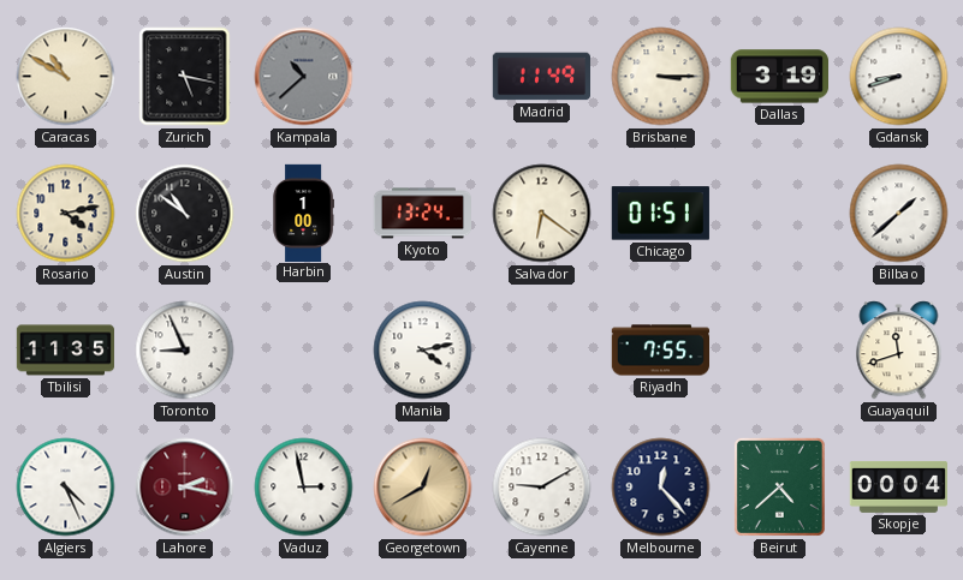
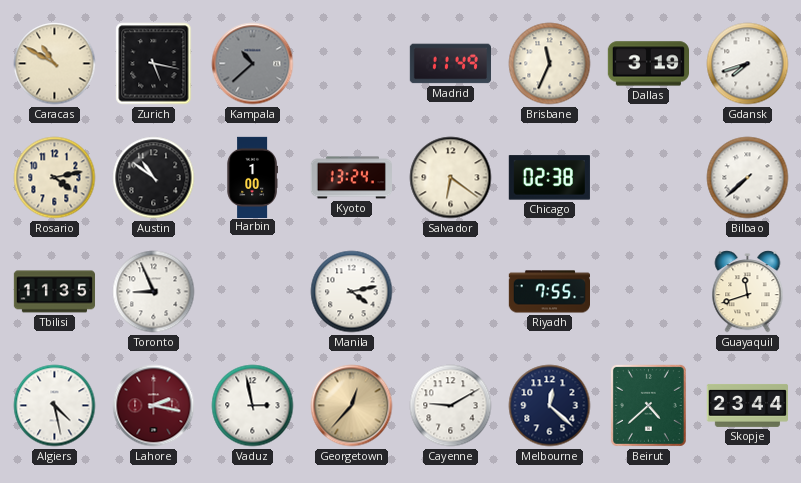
Brisbane: 3:15 -> 11:34
Gdansk: 8:42 -> 7:42
Chicago: 01:51 -> 02:38
Bilbao: 1:38 -> 7:38
Algiers: 4:26 -> 4:28
Georgetown: 12:40 -> 12:37
Melbourne: 12:23 -> 12:22
Skopje: 00:04 -> 23:44
